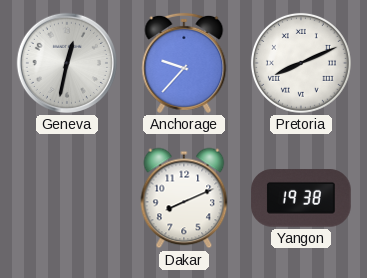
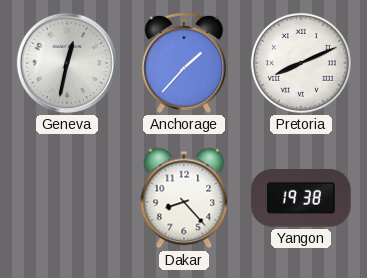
Anchorage: 9:37 -> 1:37
Dakar: 8:11 -> 8:23
